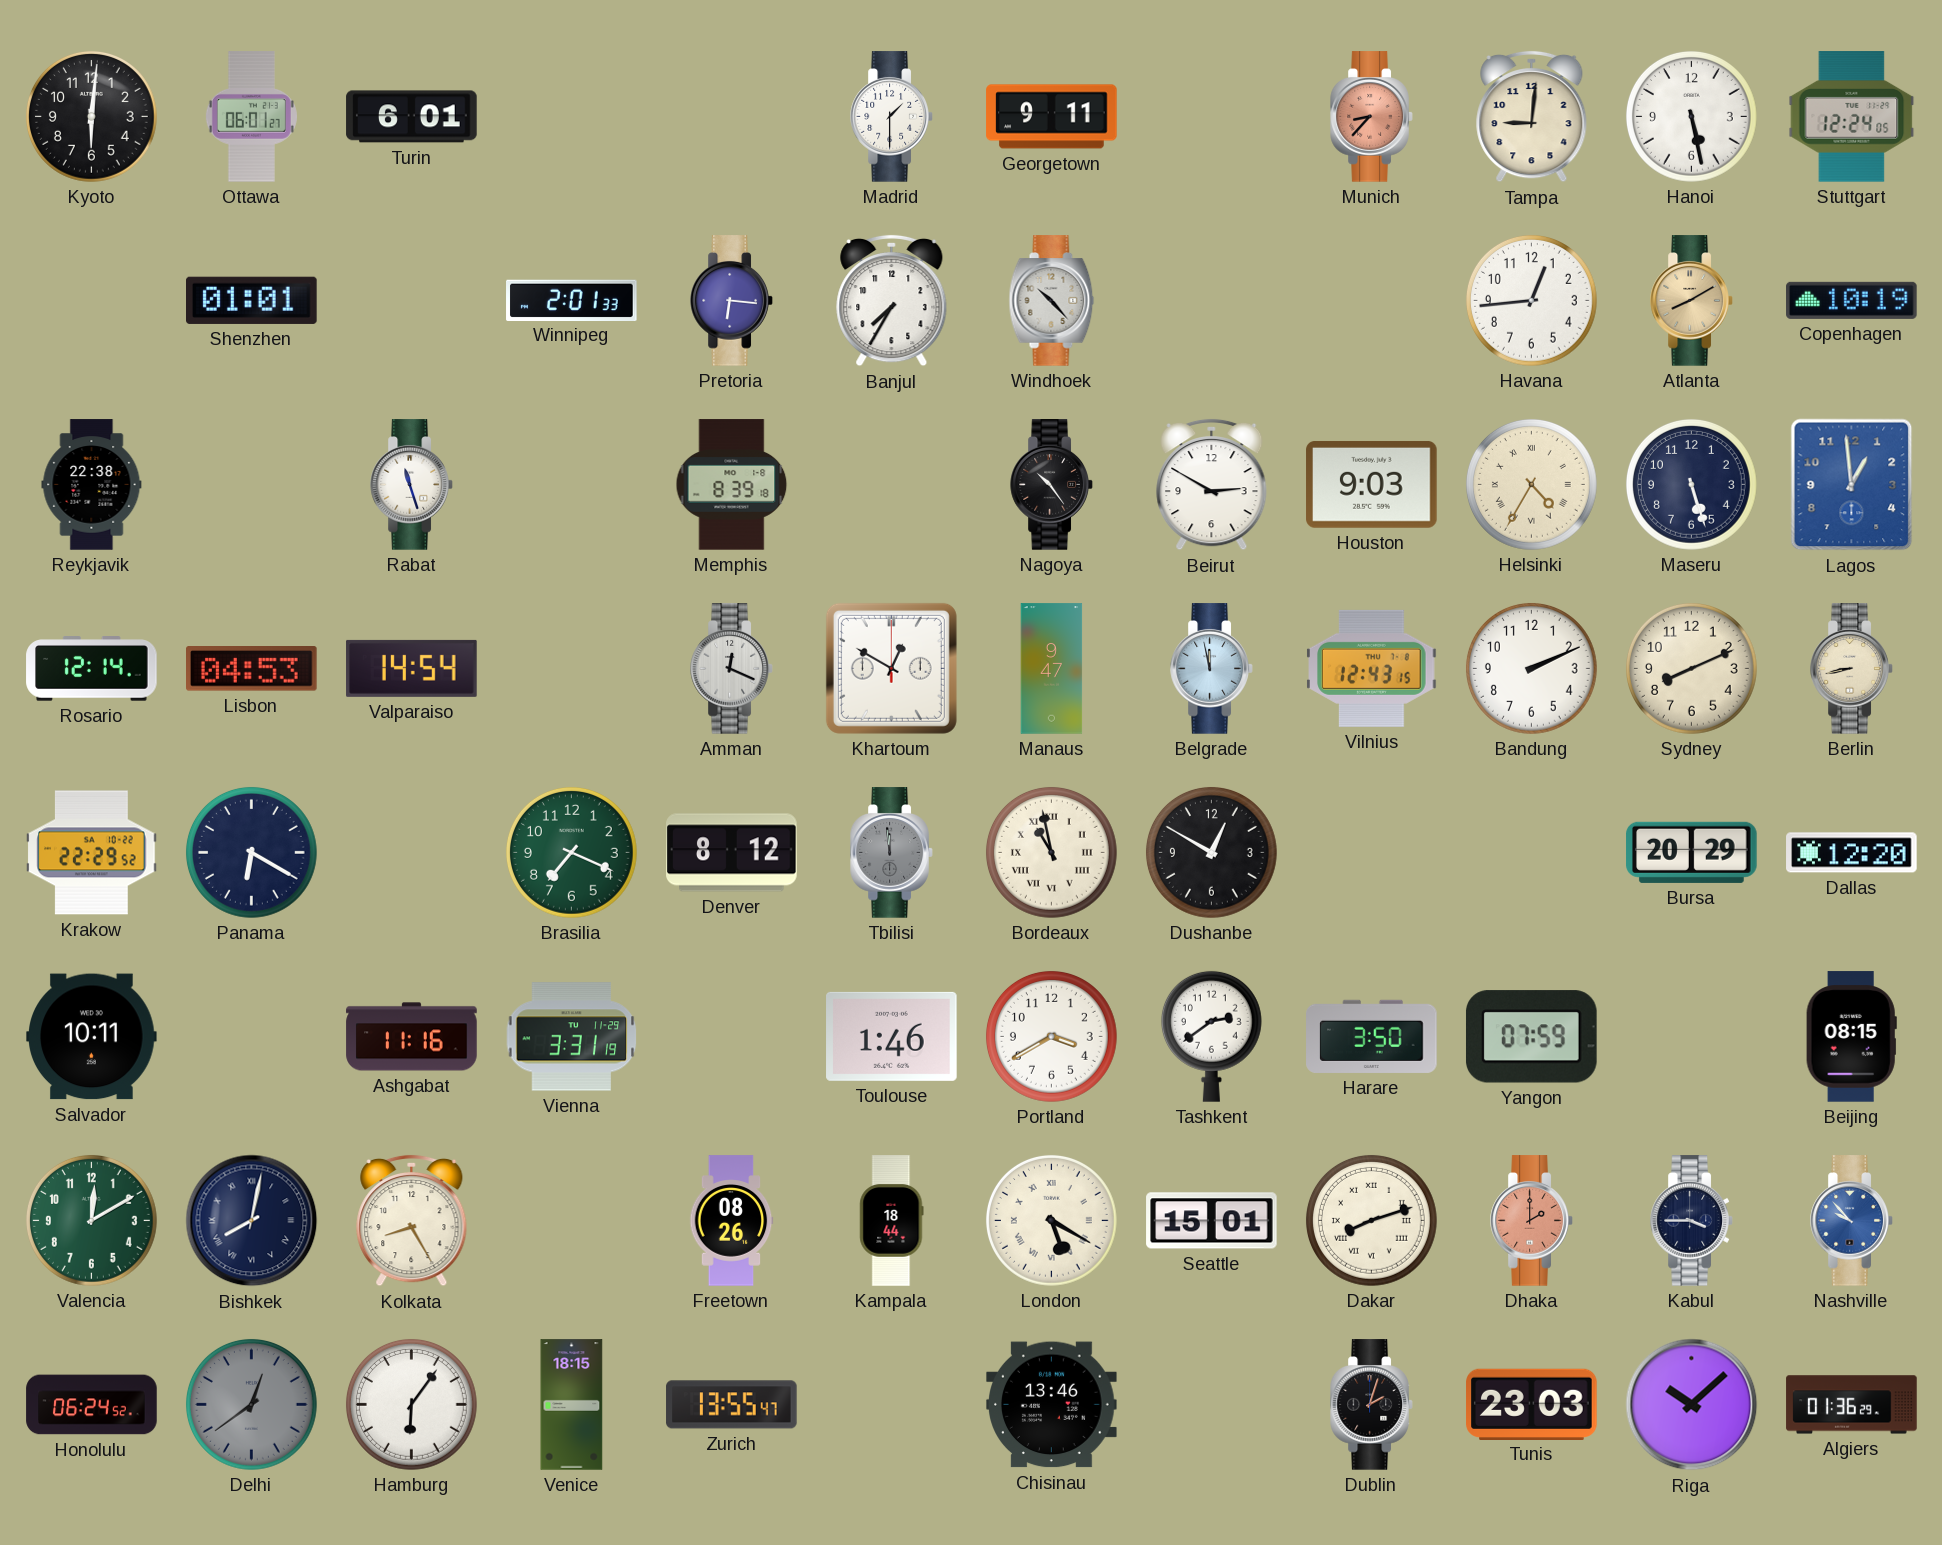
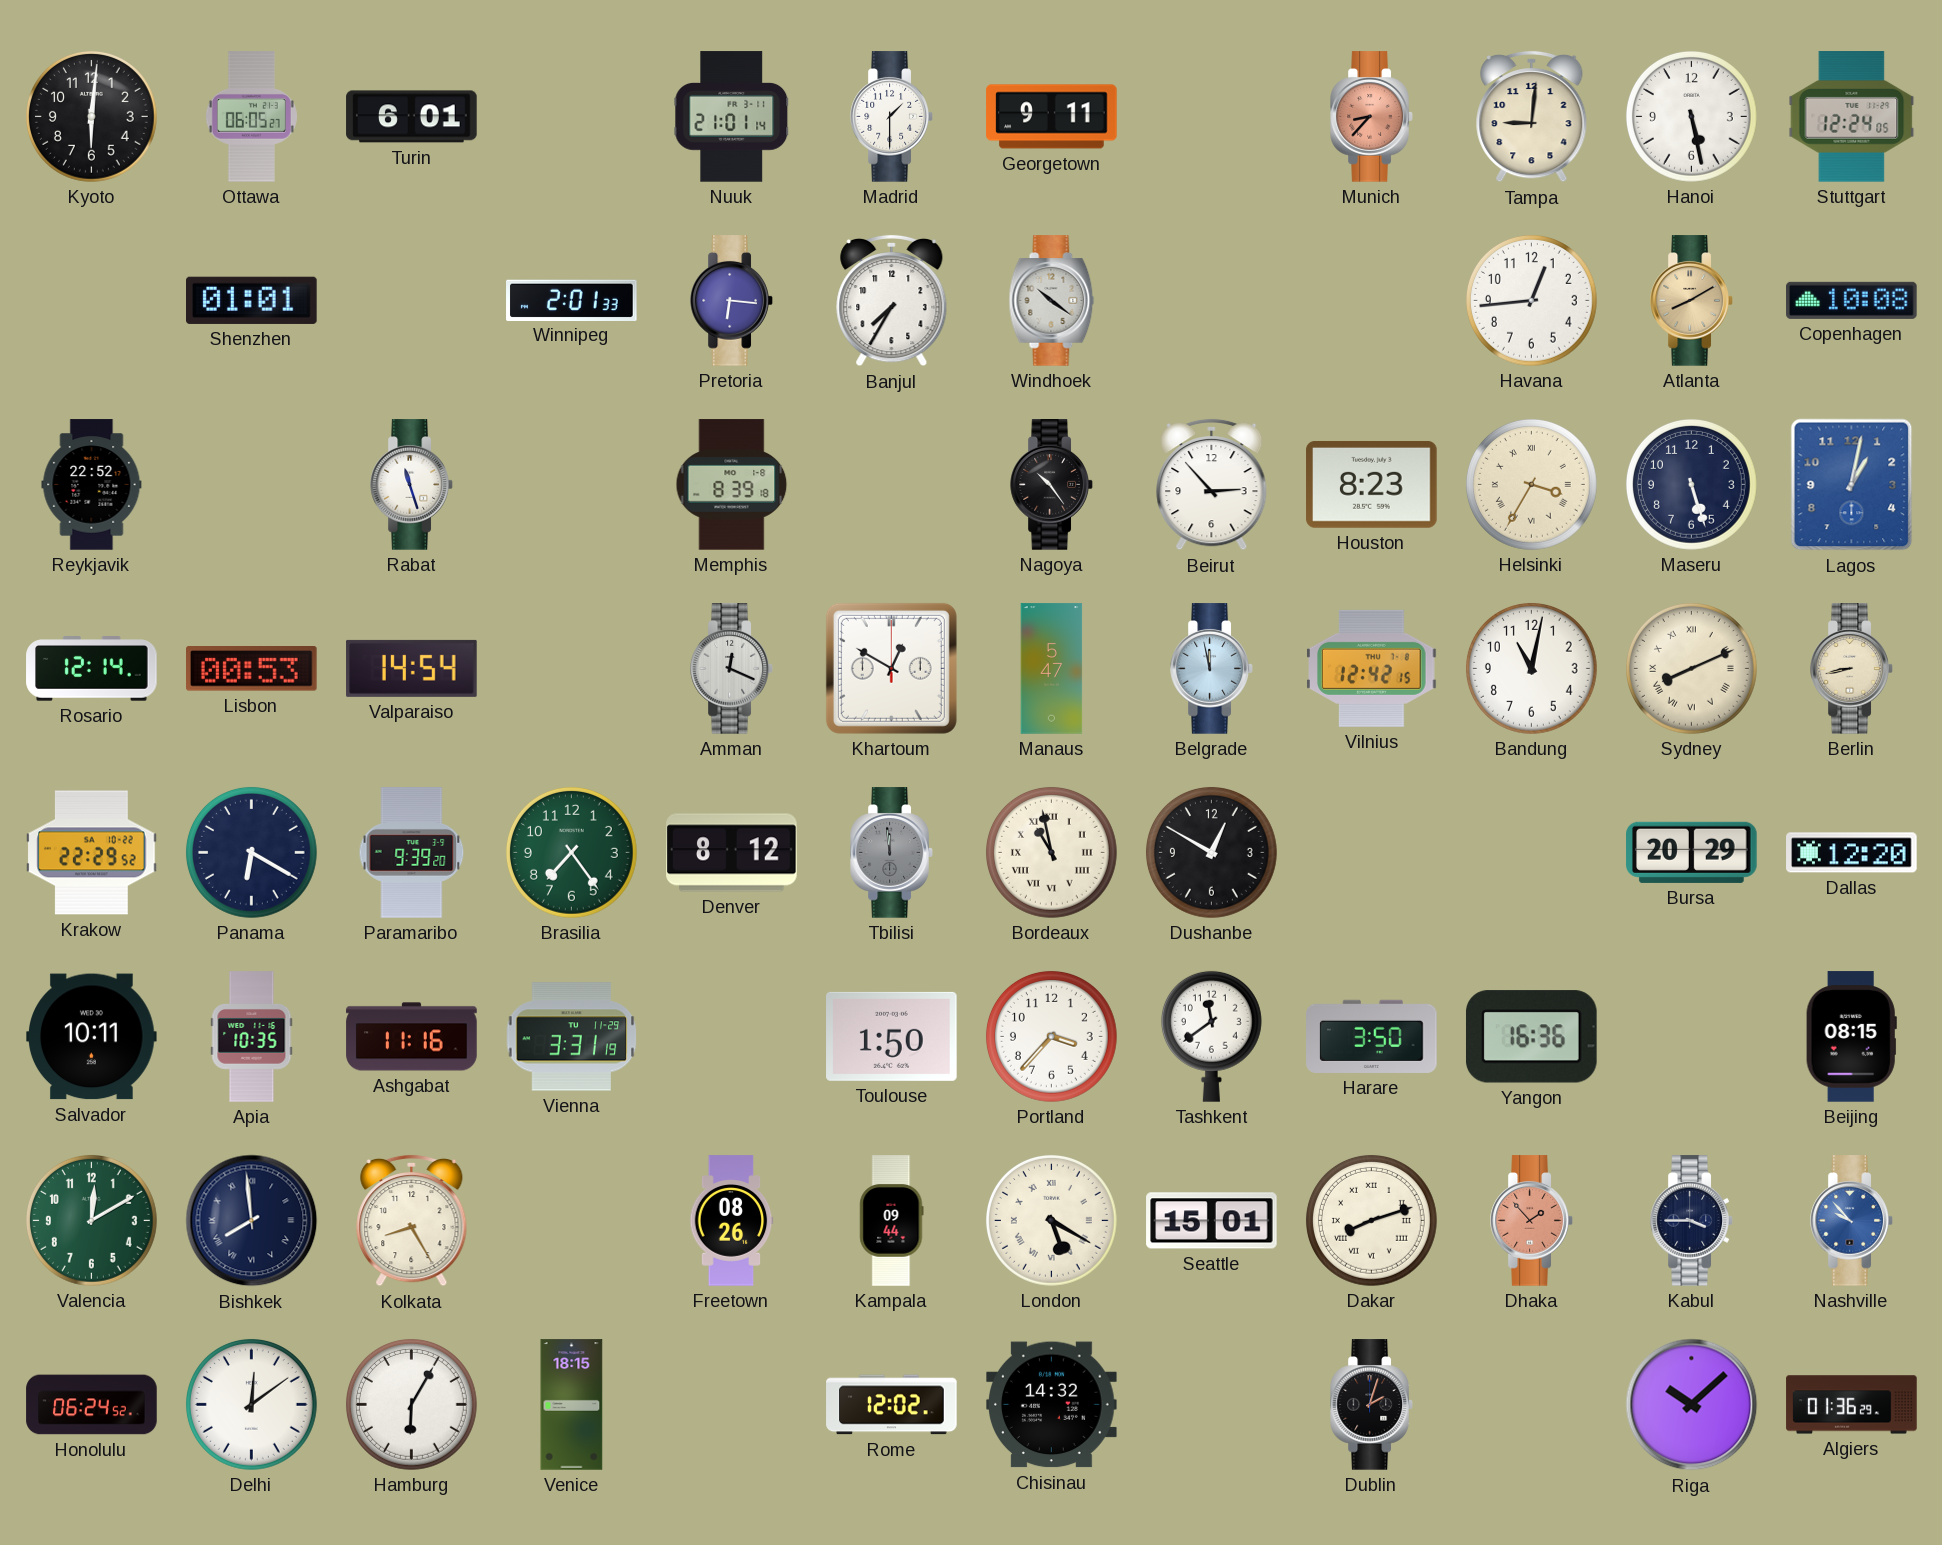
Ottawa: 06:01 -> 06:05
Nuuk: none -> 21:01
Windhoek: 10:23 -> 10:21
Copenhagen: 10:19 -> 10:08
Reykjavik: 22:38 -> 22:52
Beirut: 2:50 -> 2:53
Houston: 9:03 -> 8:23
Helsinki: 4:35 -> 3:35
Lagos: 12:59 -> 1:02
Lisbon: 04:53 -> 00:53
Manaus: 9:47 -> 5:47
Vilnius: 12:43 -> 12:42
Bandung: 2:11 -> 11:02
Sydney numerals: Arabic -> Roman
Paramaribo: none -> 9:39
Brasilia: 7:19 -> 7:24
Apia: none -> 10:35
Toulouse: 1:46 -> 1:50
Portland: 3:40 -> 3:37
Tashkent: 2:39 -> 11:39
Yangon: 07:59 -> 16:36
Bishkek: 8:02 -> 7:59
Kampala: 18:44 -> 09:44
Dhaka: 2:00 -> 1:53
Delhi: 12:39 -> 12:09
Delhi dial: grey -> white
Hamburg: 6:06 -> 6:05
Zurich: 13:55 -> none
Rome: none -> 12:02
Chisinau: 13:46 -> 14:32
Tunis: 23:03 -> none
